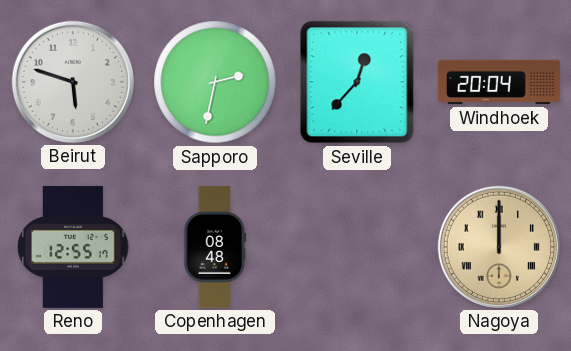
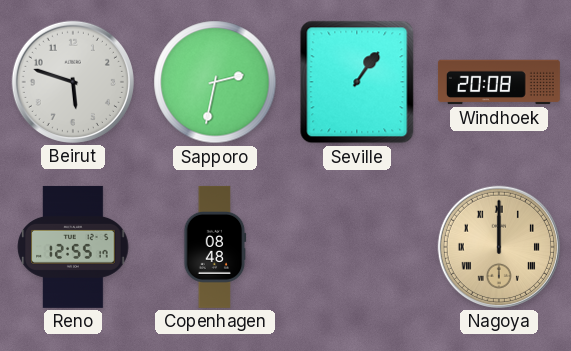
Seville: 12:37 -> 1:06
Windhoek: 20:04 -> 20:08
